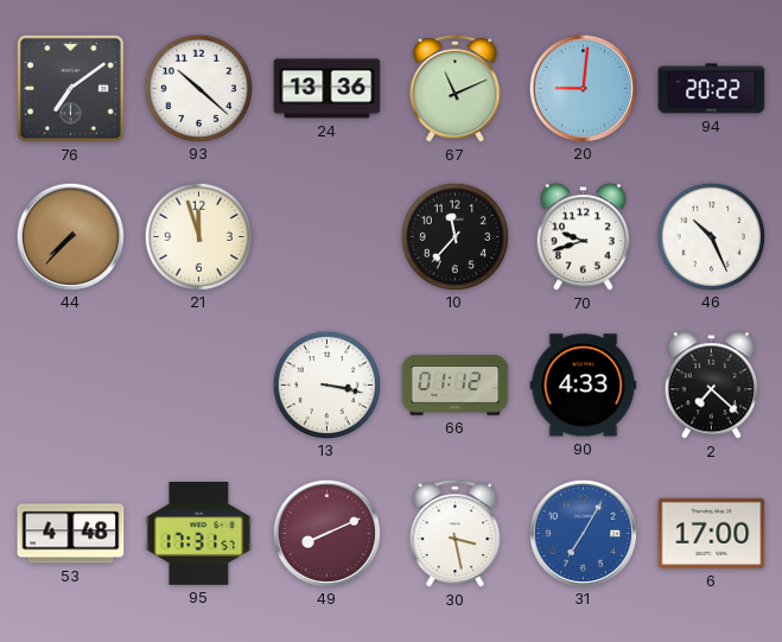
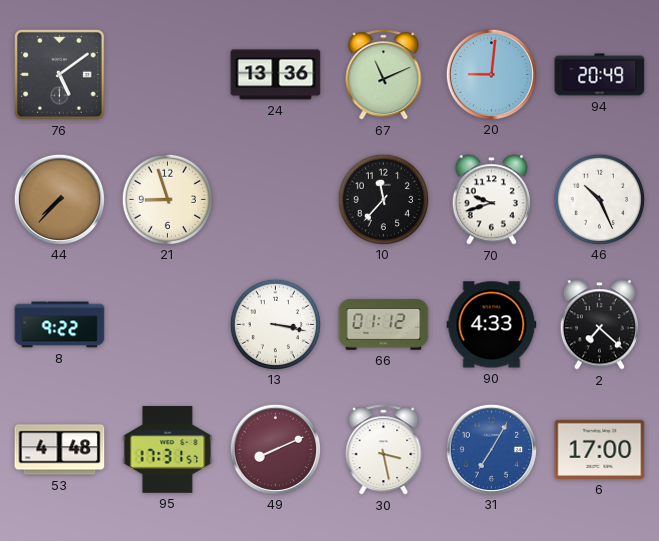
76: 7:09 -> 5:09
93: 10:22 -> none
94: 20:22 -> 20:49
21: 11:57 -> 8:57
8: none -> 9:22
